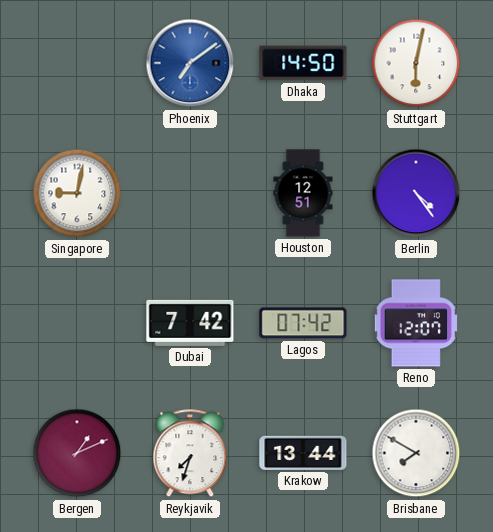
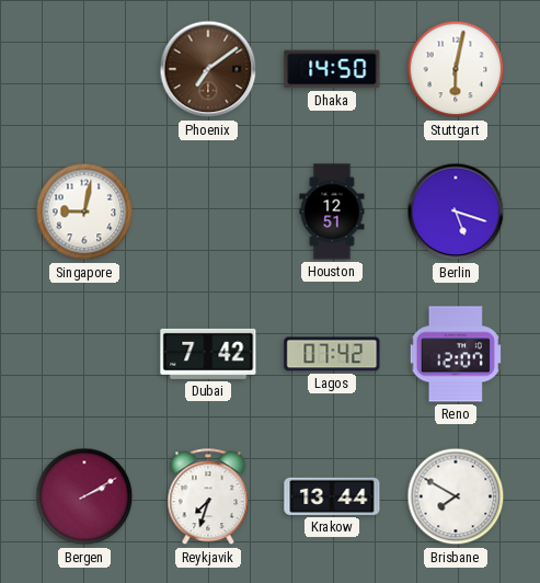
Phoenix dial: blue -> brown
Berlin: 4:24 -> 5:18
Bergen: 1:11 -> 2:10
